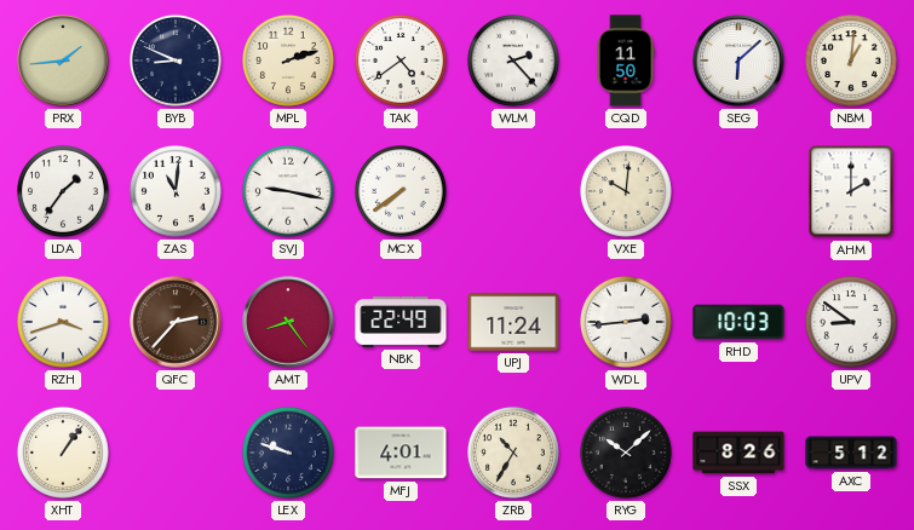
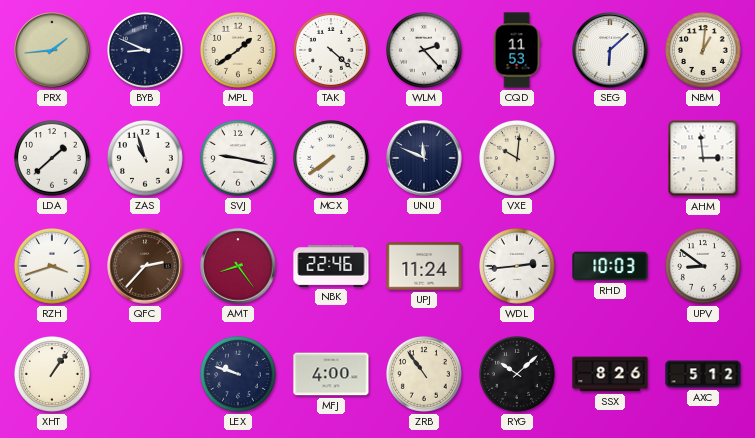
MPL: 2:12 -> 1:39
TAK: 4:39 -> 4:22
CQD: 11:50 -> 11:53
LDA: 1:36 -> 1:38
ZAS: 11:01 -> 10:57
UNU: none -> 11:49
AHM: 2:00 -> 2:59
NBK: 22:49 -> 22:46
MFJ: 4:01 -> 4:00
ZRB: 10:35 -> 10:54
